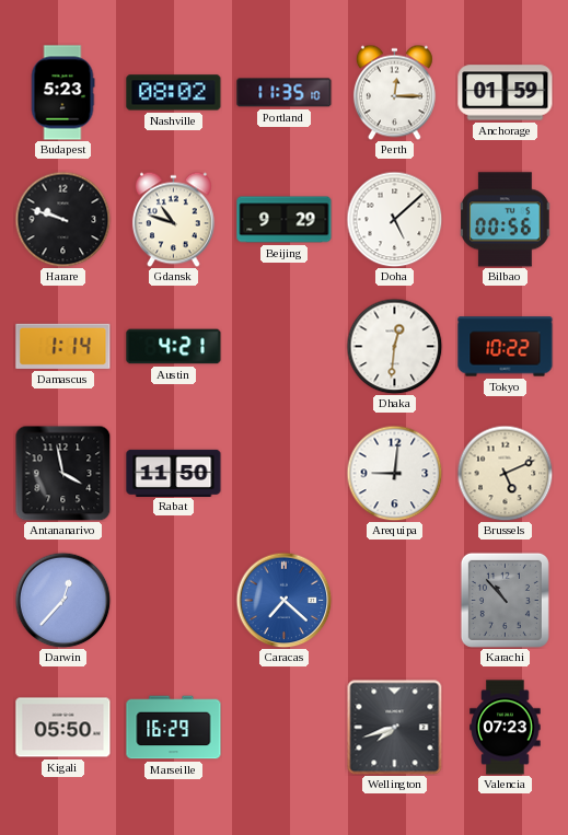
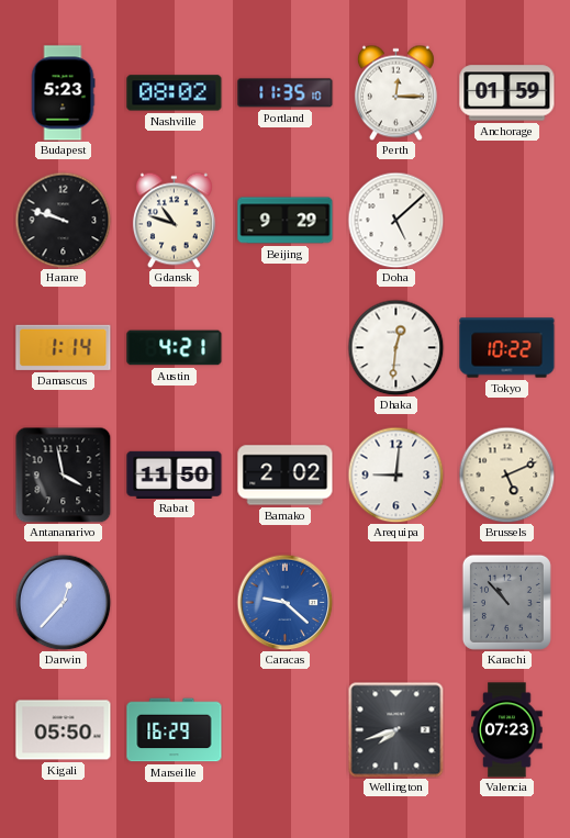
Bilbao: 00:56 -> none
Bamako: none -> 2:02
Caracas: 7:22 -> 9:22
